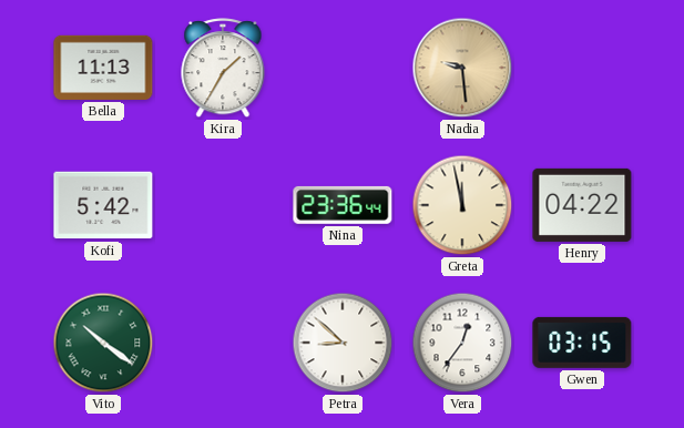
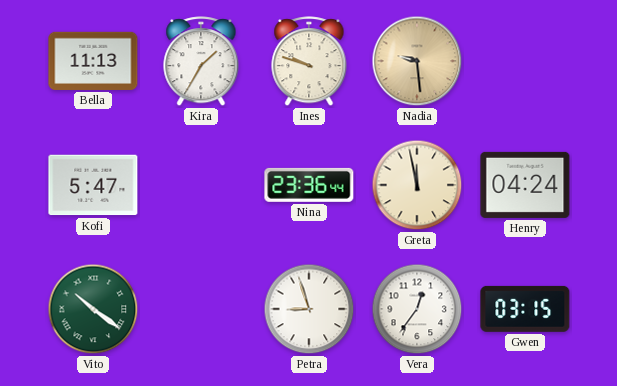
Ines: none -> 9:48
Kofi: 5:42 -> 5:47
Henry: 04:22 -> 04:24
Petra: 8:52 -> 8:57
